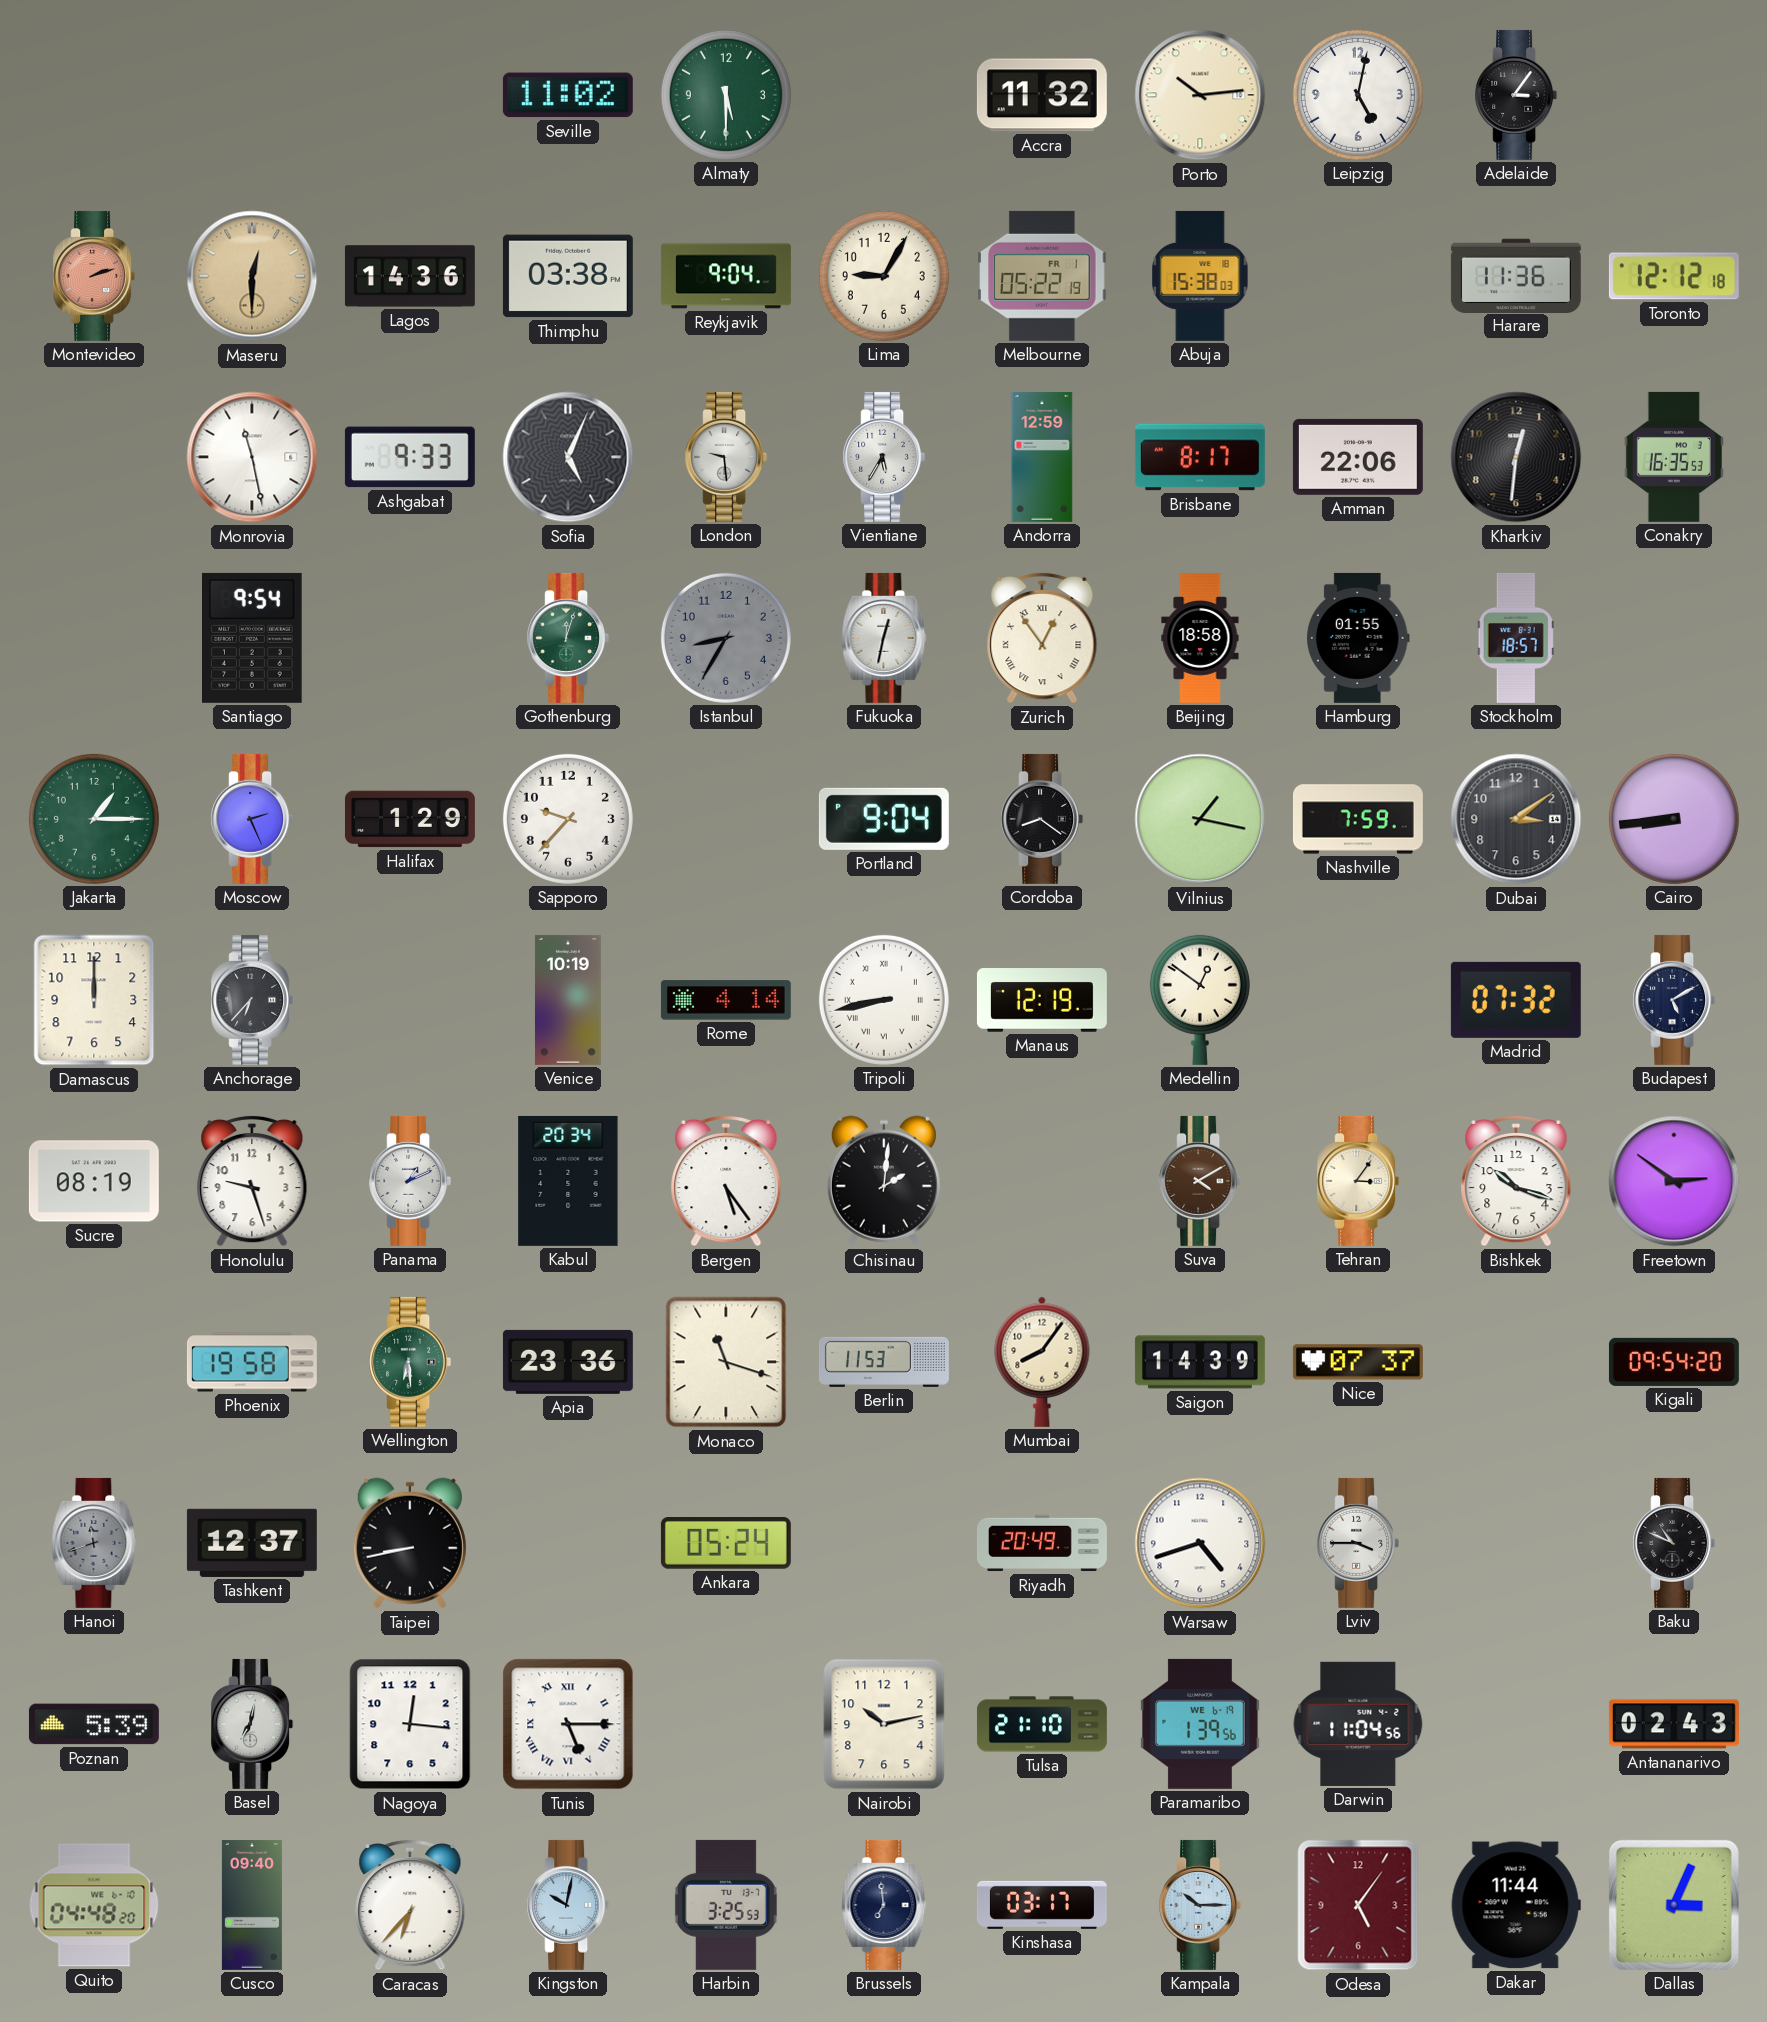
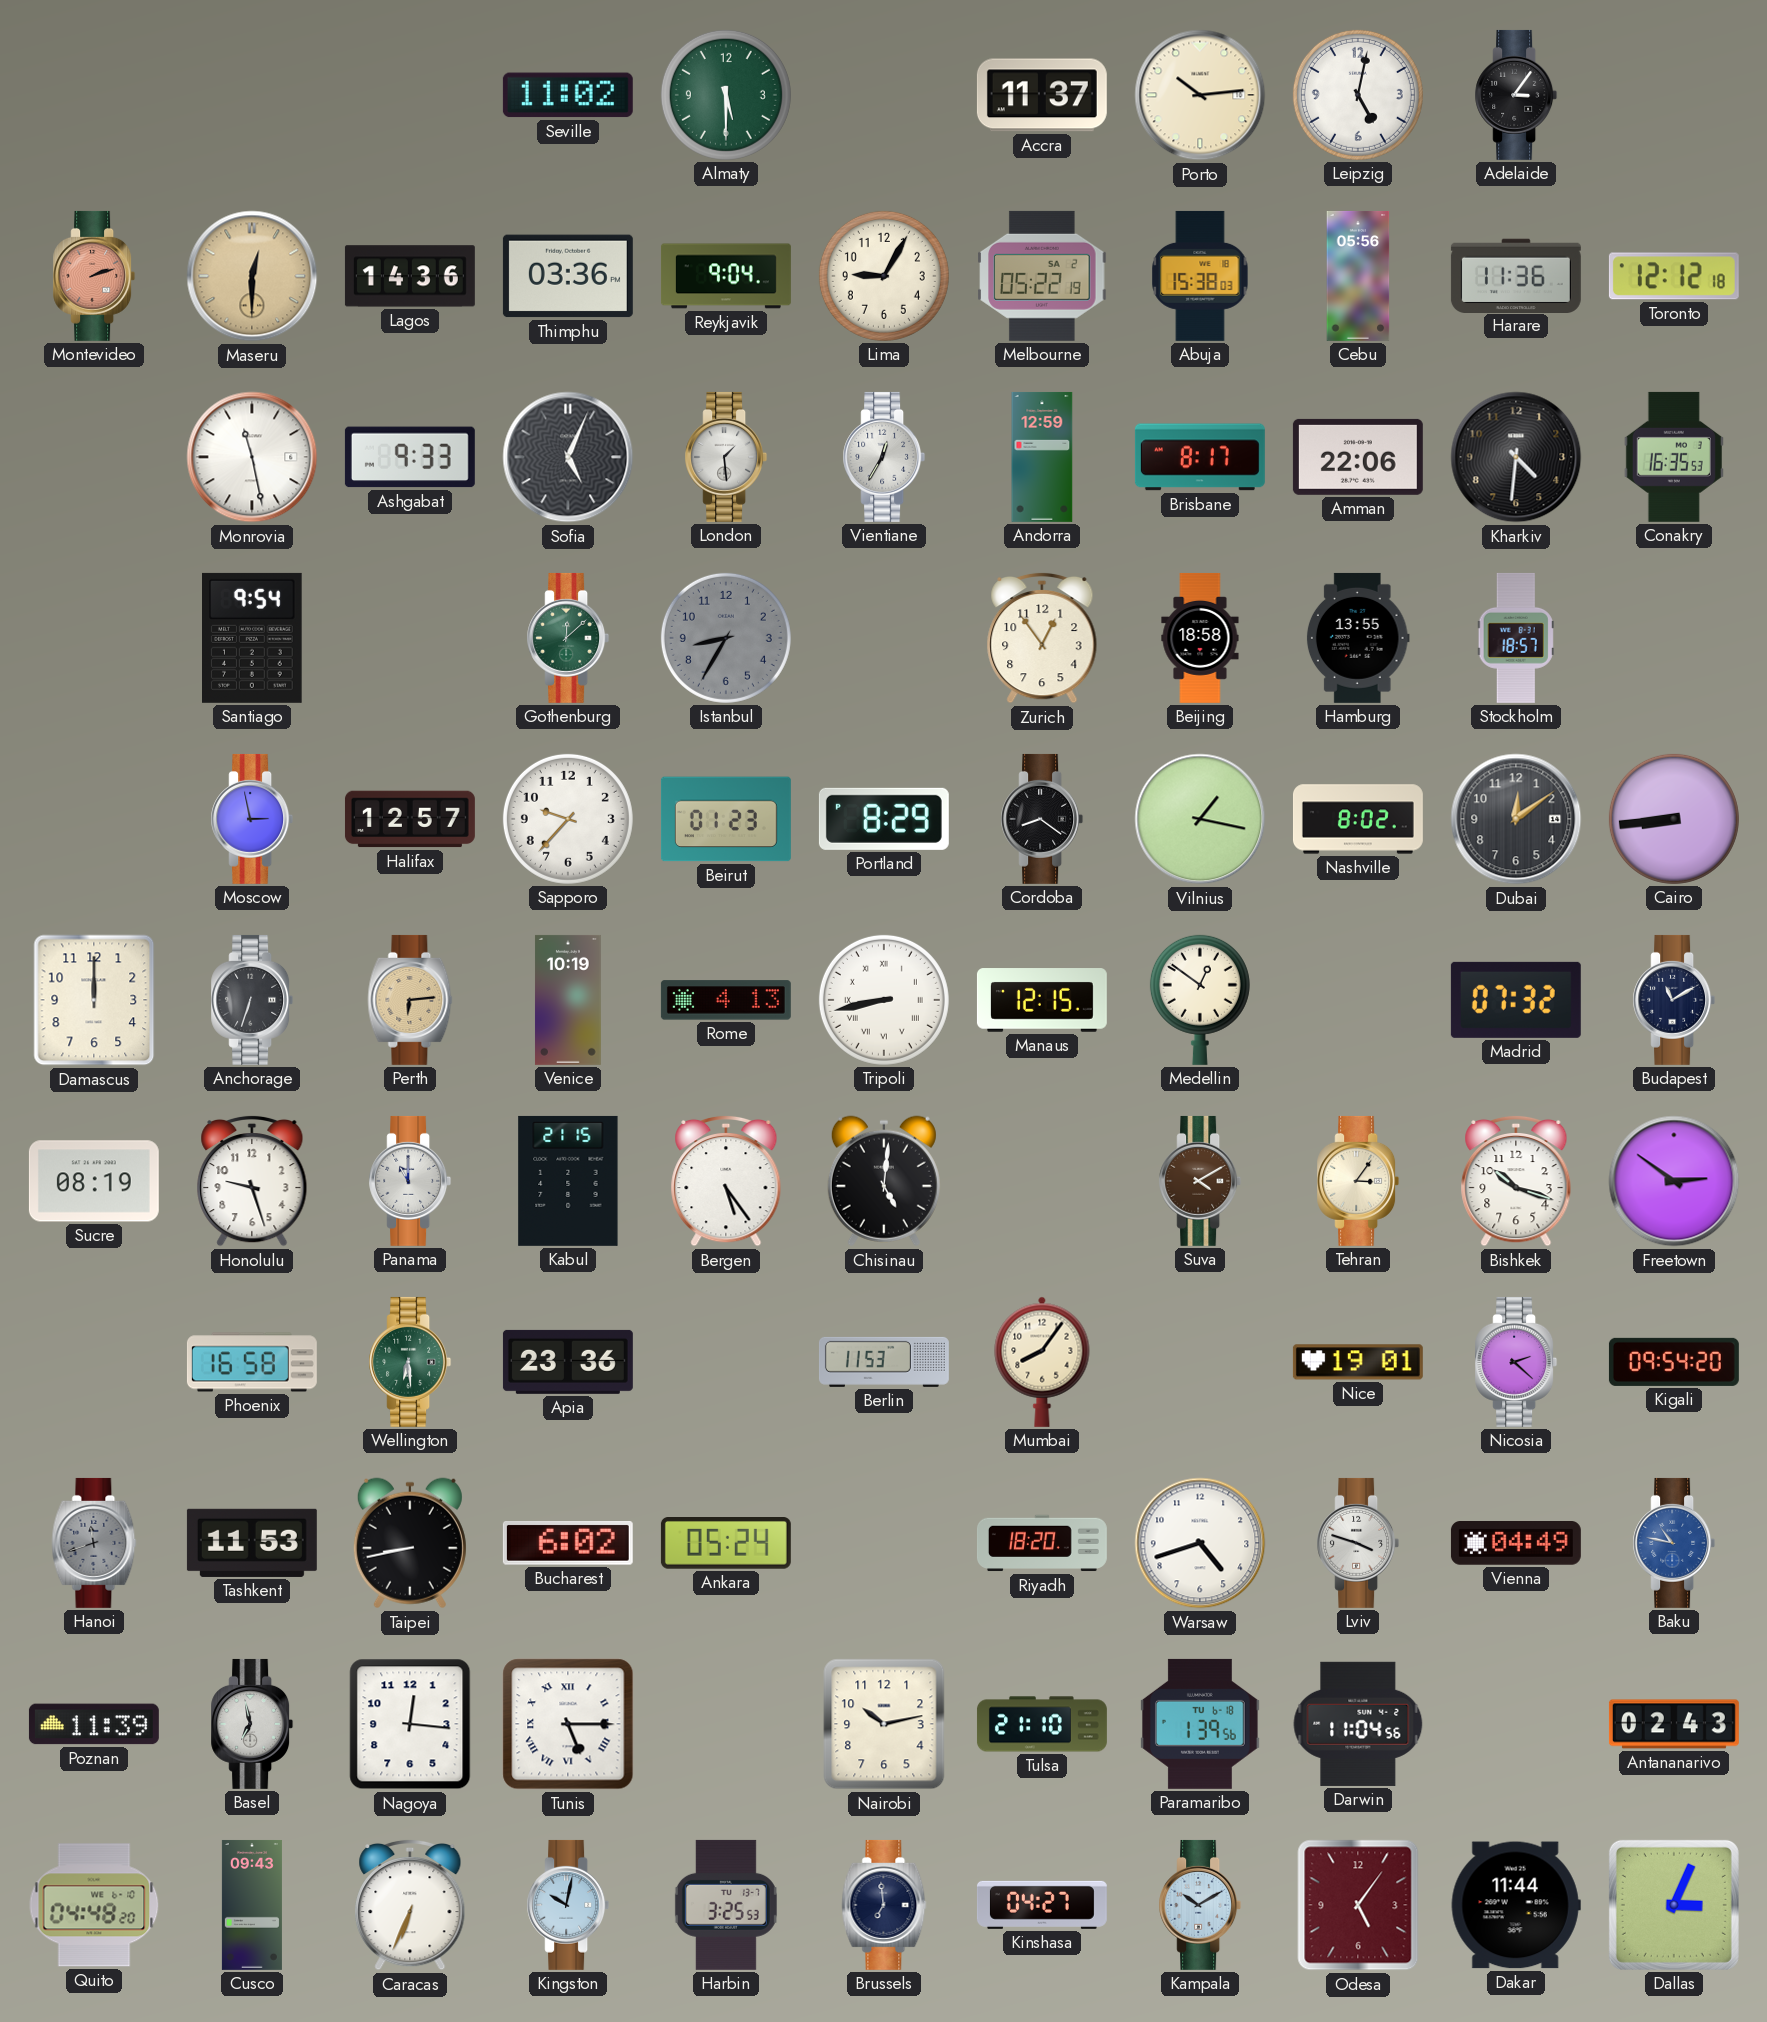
Accra: 11:32 -> 11:37
Thimphu: 03:38 -> 03:36
Melbourne date: FR 1 -> SA 2
Cebu: none -> 05:56
London: 9:29 -> 1:29
Vientiane: 5:35 -> 12:35
Kharkiv: 12:31 -> 4:31
Gothenburg: 12:03 -> 12:08
Fukuoka: 12:32 -> none
Zurich numerals: Roman -> Arabic
Hamburg: 01:55 -> 13:55
Jakarta: 1:15 -> none
Moscow: 2:26 -> 2:58
Halifax: 1:29 -> 12:57
Beirut: none -> 01:23
Portland: 9:04 -> 8:29
Nashville: 7:59 -> 8:02
Dubai: 3:09 -> 12:09
Anchorage: 6:37 -> 6:33
Perth: none -> 6:14
Rome: 4:14 -> 4:13
Manaus: 12:19 -> 12:15
Budapest: 5:10 -> 11:10
Panama: 1:11 -> 11:00
Kabul: 20:34 -> 21:15
Chisinau: 2:01 -> 5:01
Phoenix: 19:58 -> 16:58
Monaco: 11:18 -> none
Saigon: 14:39 -> none
Nice: 07:37 -> 19:01
Nicosia: none -> 2:22
Tashkent: 12:37 -> 11:53
Bucharest: none -> 6:02
Riyadh: 20:49 -> 18:20
Lviv: 3:45 -> 3:48
Vienna: none -> 04:49
Baku: 10:49 -> 10:47
Baku dial: black -> blue
Poznan: 5:39 -> 11:39
Basel: 7:02 -> 6:58
Paramaribo date: WE 6-19 -> TU 6-18
Cusco: 09:40 -> 09:43
Caracas: 6:37 -> 6:34
Kinshasa: 03:17 -> 04:27
Kampala: 10:15 -> 10:10
